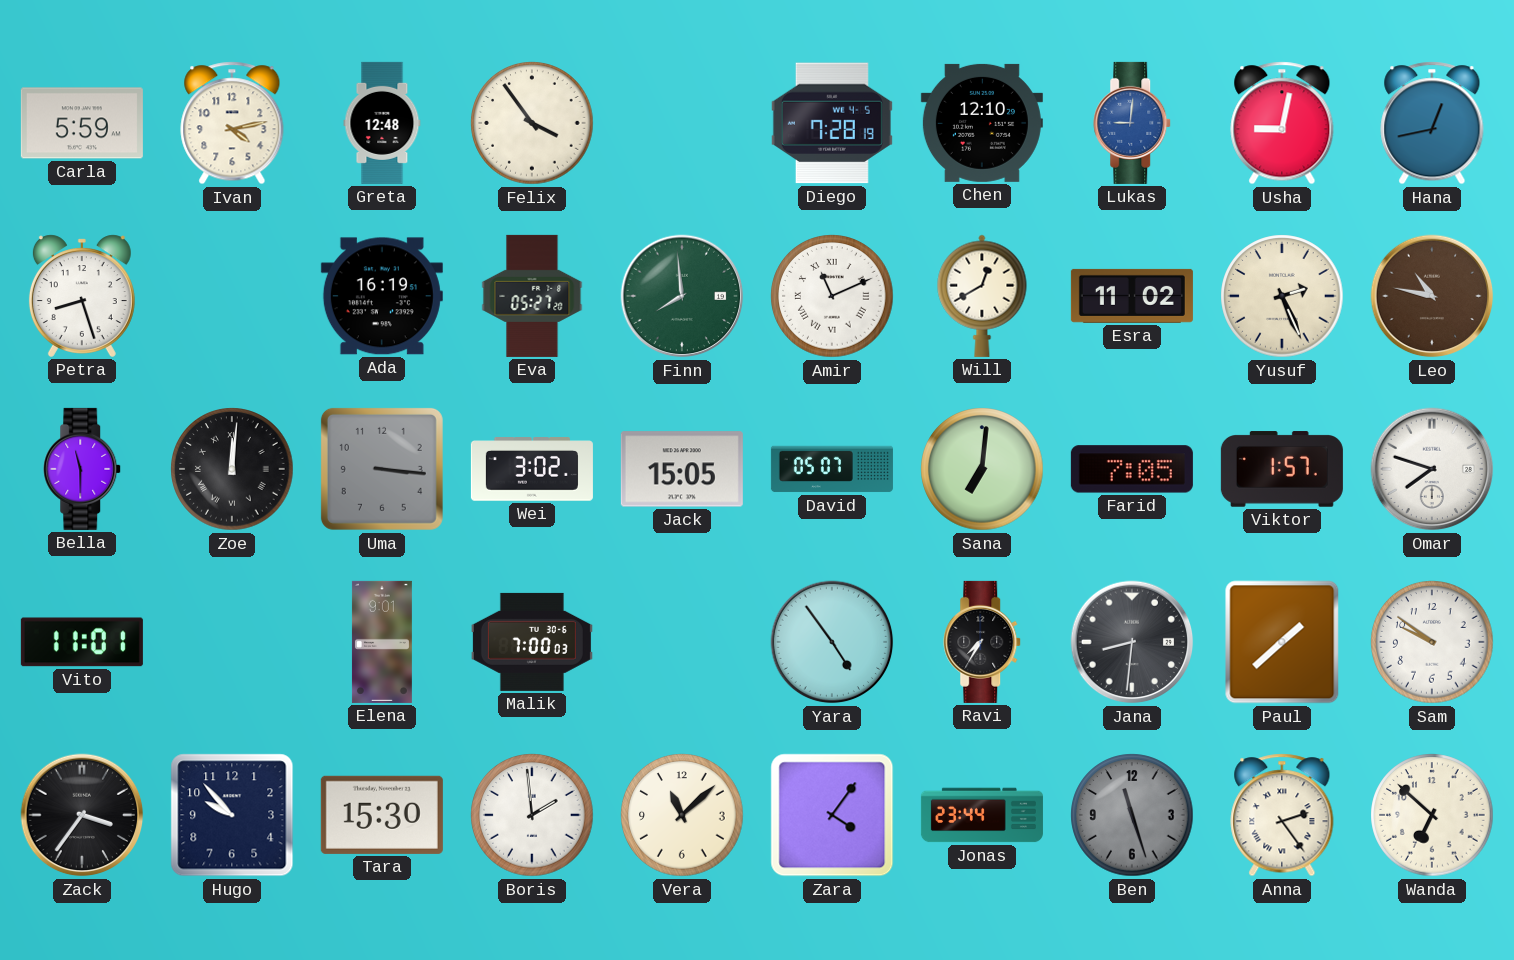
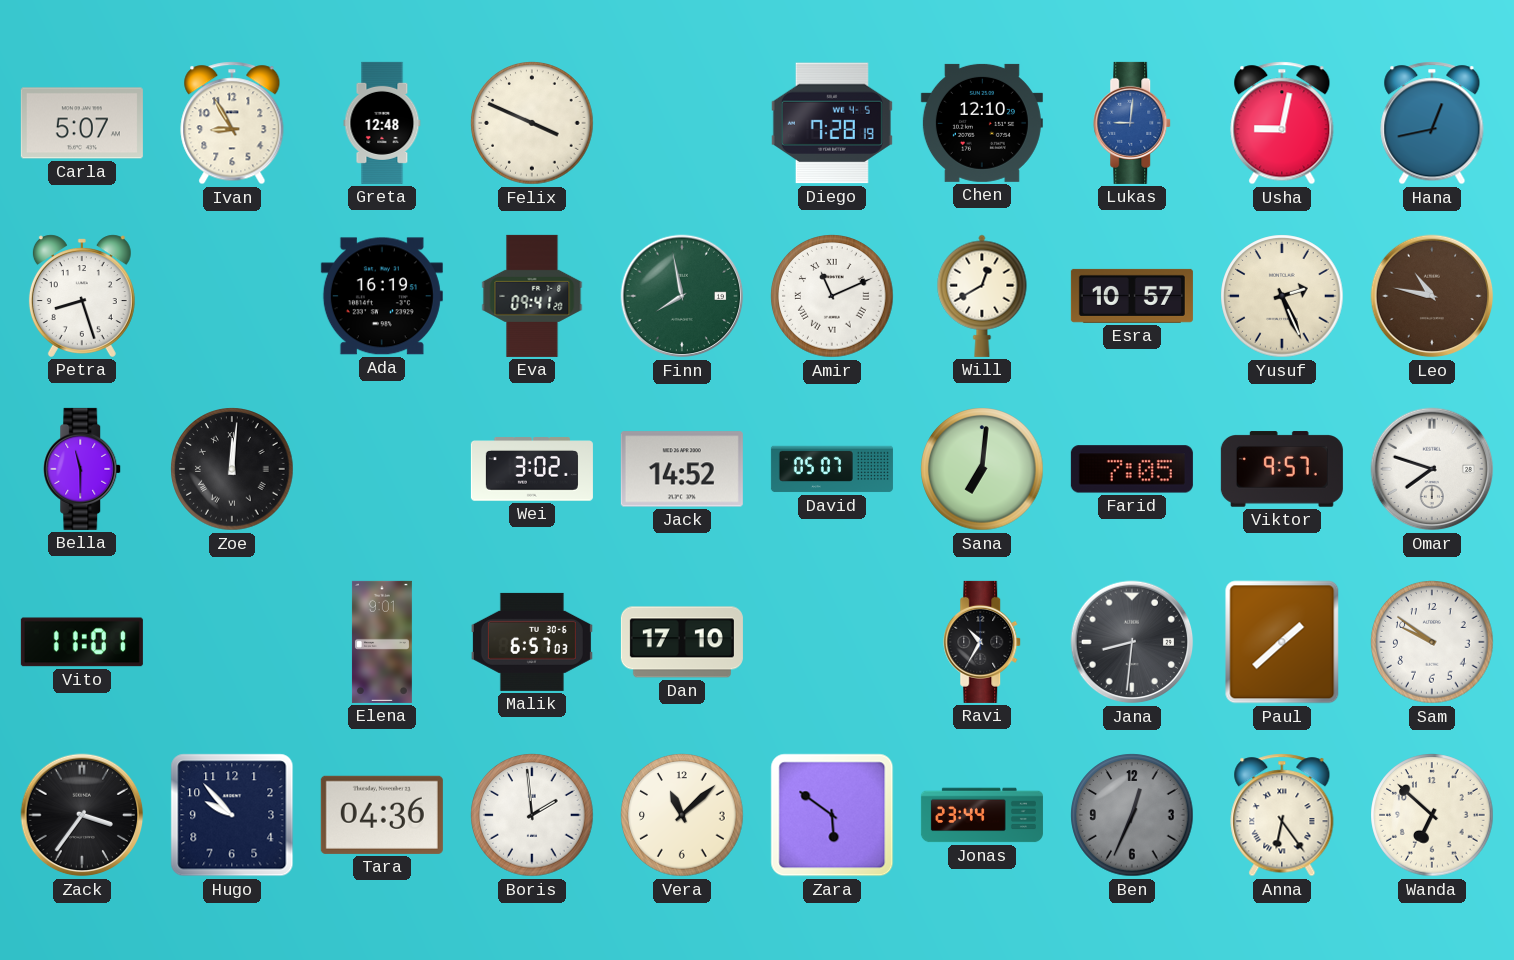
Carla: 5:59 -> 5:07
Ivan: 4:13 -> 8:55
Felix: 3:54 -> 3:49
Eva: 05:27 -> 09:41
Finn: 7:59 -> 7:58
Esra: 11:02 -> 10:57
Uma: 3:16 -> none
Jack: 15:05 -> 14:52
Viktor: 1:57 -> 9:57
Malik: 7:00 -> 6:57
Dan: none -> 17:10
Yara: 4:54 -> none
Ravi: 7:35 -> 10:35
Tara: 15:30 -> 04:36
Zara: 4:06 -> 5:51
Ben: 11:27 -> 12:34
Anna: 2:24 -> 6:24
